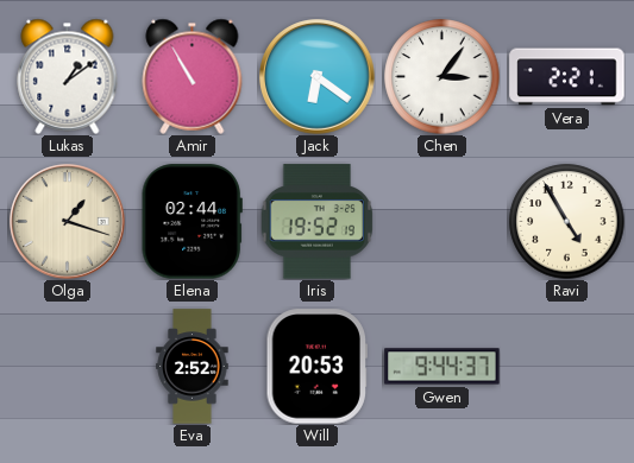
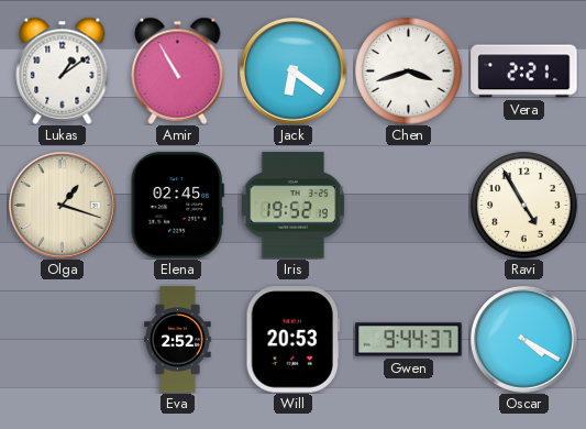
Chen: 3:06 -> 3:42
Elena: 02:44 -> 02:45
Oscar: none -> 4:20
